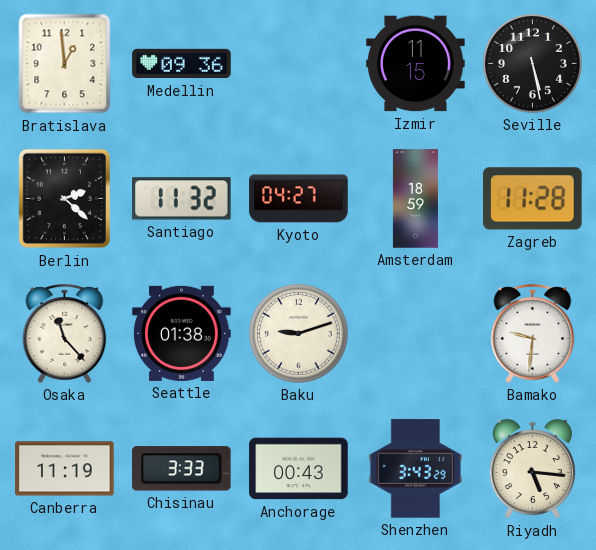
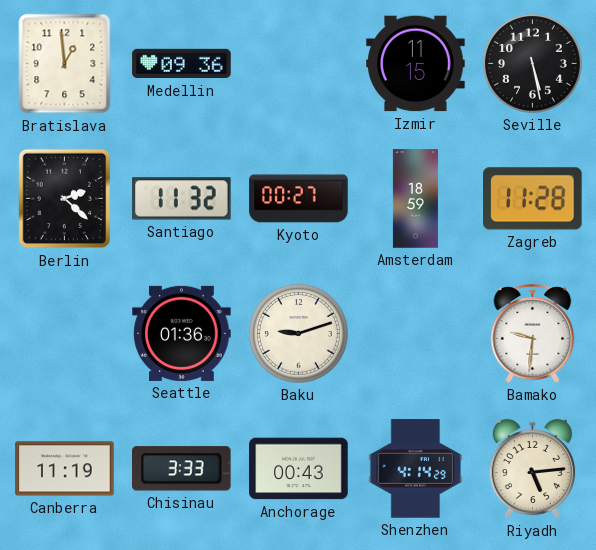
Kyoto: 04:27 -> 00:27
Osaka: 11:23 -> none
Seattle: 01:38 -> 01:36
Shenzhen: 3:43 -> 4:14
Riyadh: 5:16 -> 5:14
